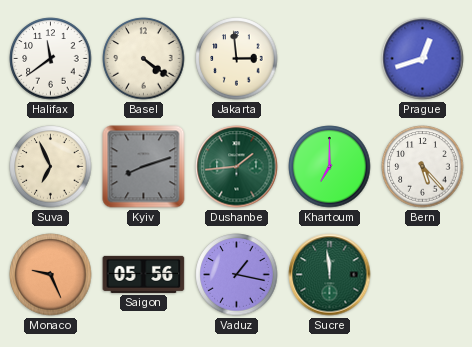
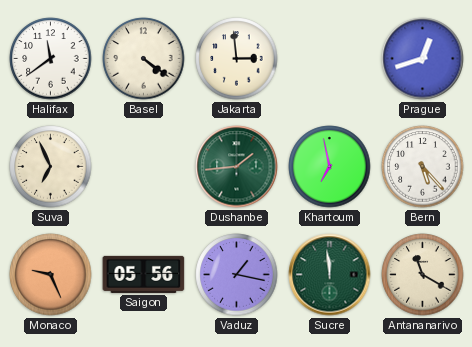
Kyiv: 8:12 -> none
Khartoum: 7:00 -> 6:58
Antananarivo: none -> 11:20
